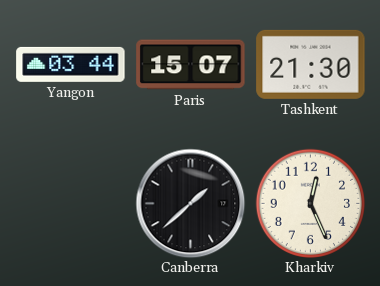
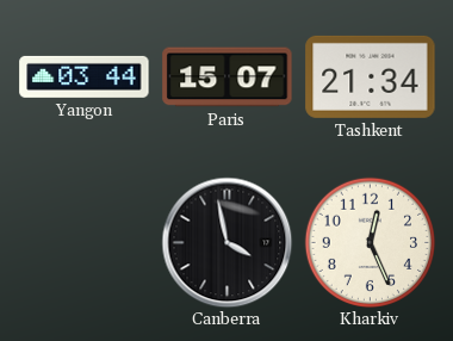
Tashkent: 21:30 -> 21:34
Canberra: 1:38 -> 3:58
